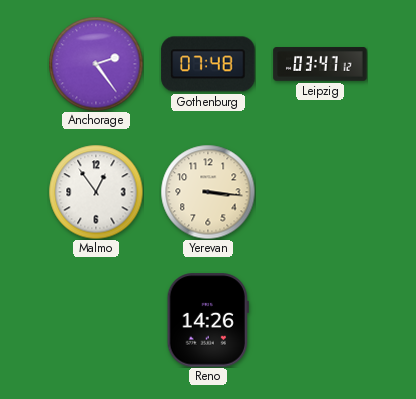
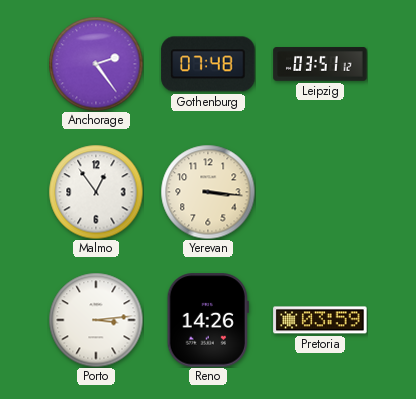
Leipzig: 03:47 -> 03:51
Porto: none -> 3:14
Pretoria: none -> 03:59
